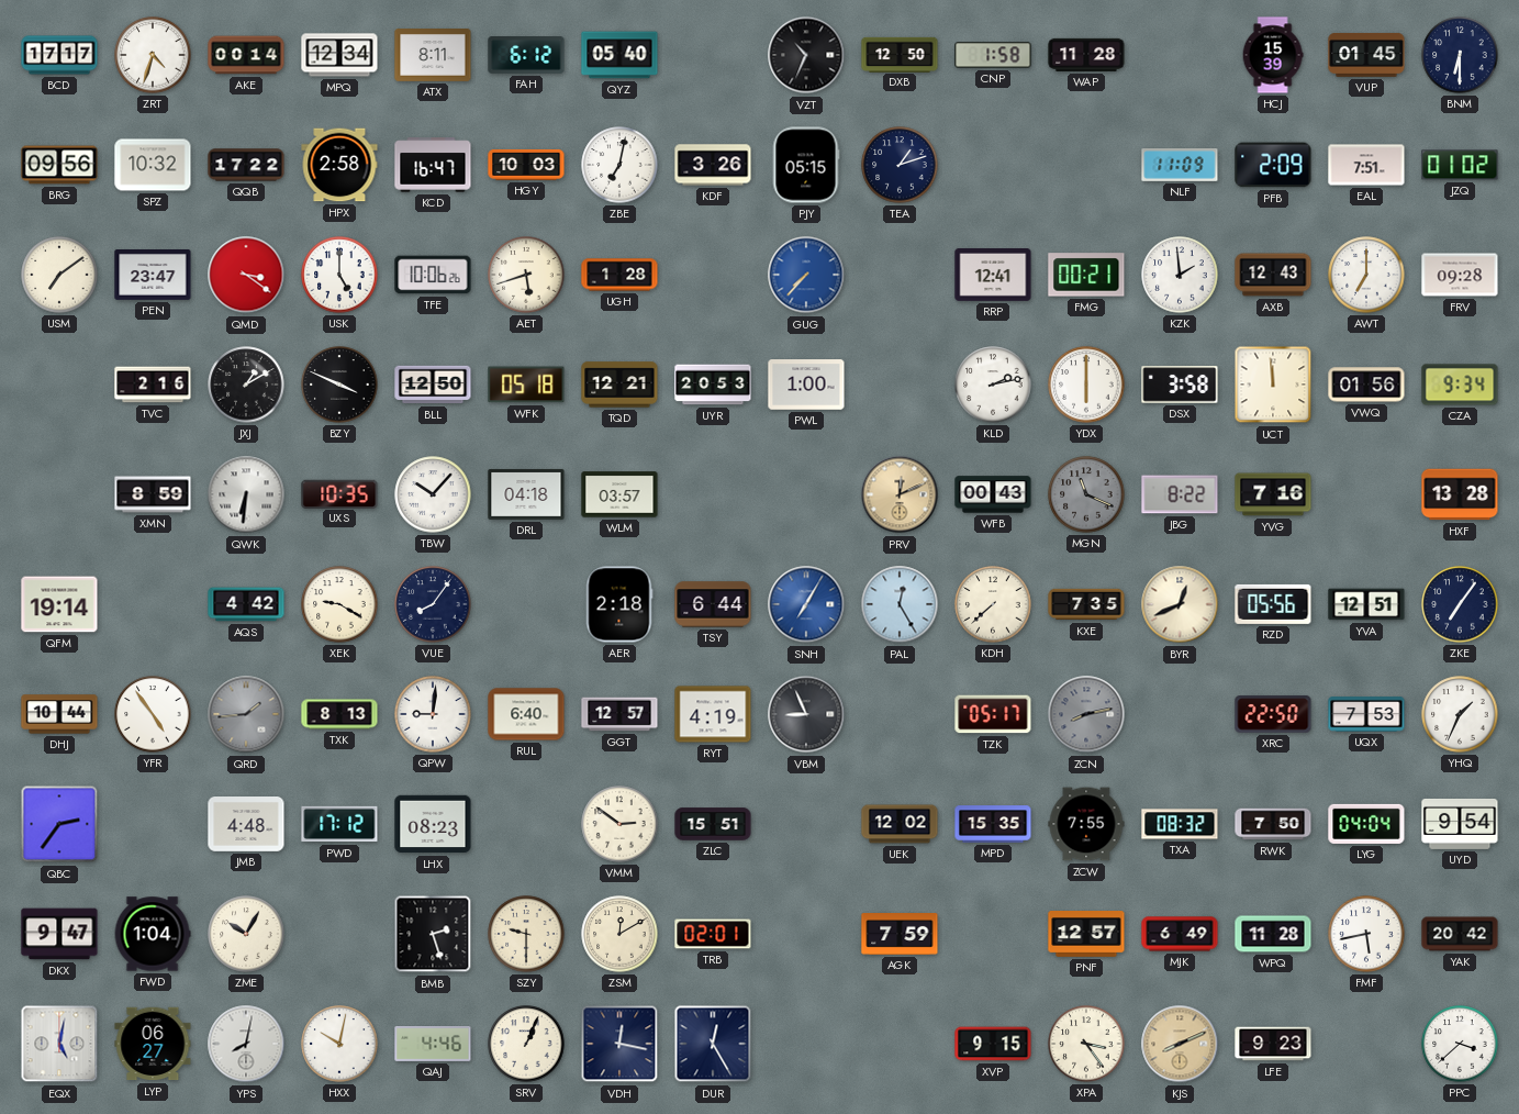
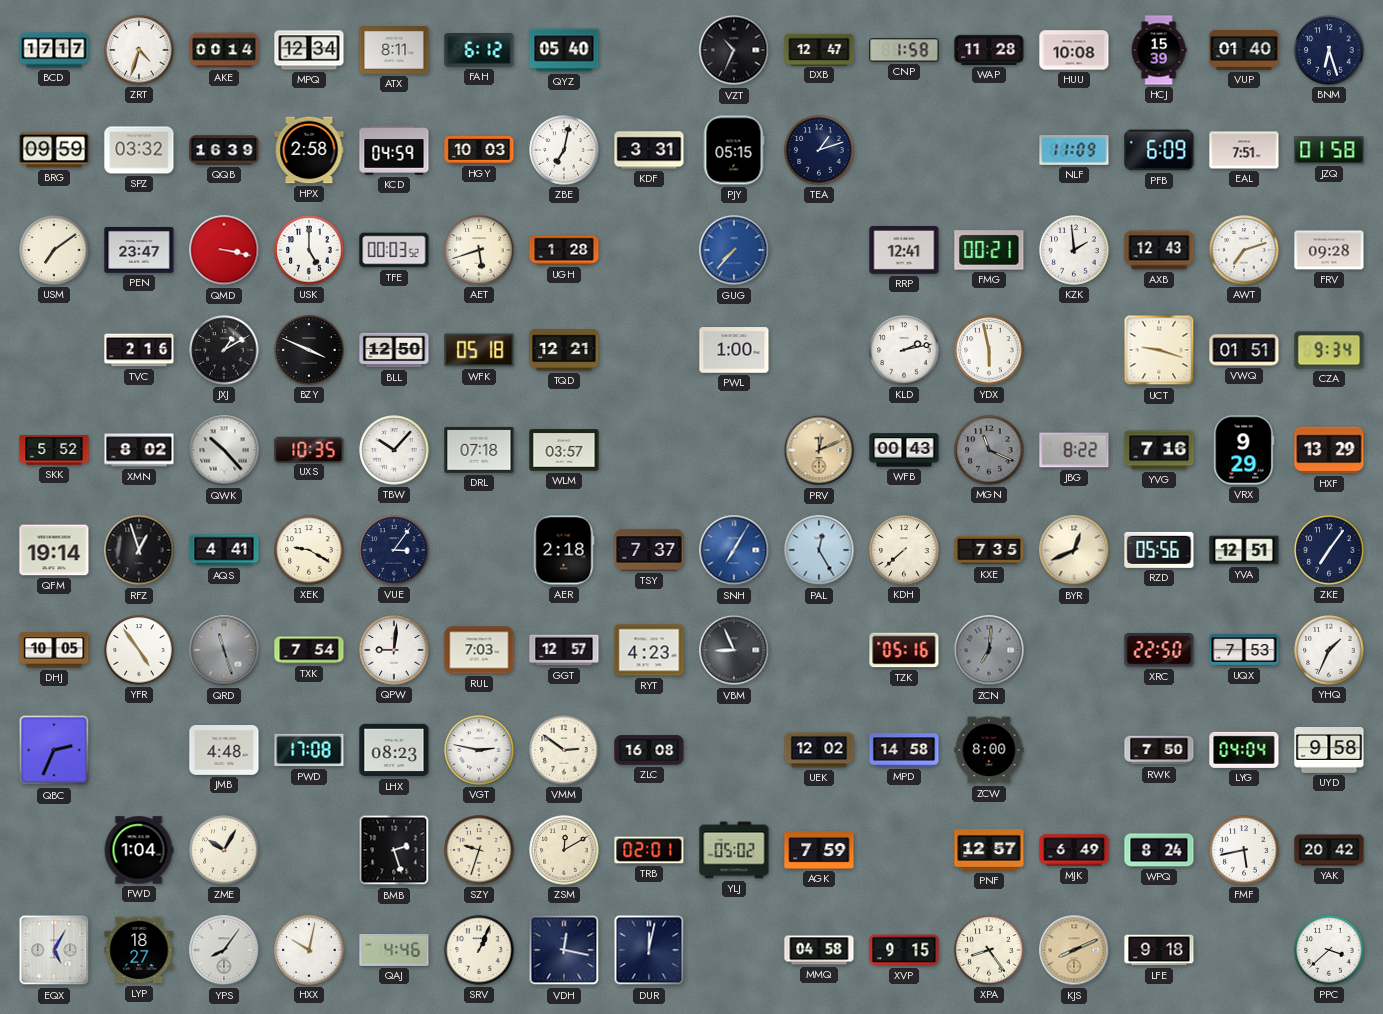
DXB: 12:50 -> 12:47
HUU: none -> 10:08
VUP: 01:45 -> 01:40
BNM: 6:30 -> 6:27
BRG: 09:56 -> 09:59
SPZ: 10:32 -> 03:32
QQB: 17:22 -> 16:39
KCD: 16:47 -> 04:59
KDF: 3:26 -> 3:31
PFB: 2:09 -> 6:09
JZQ: 01:02 -> 01:58
QMD: 3:21 -> 3:17
TFE: 10:06 -> 00:03
AWT: 7:00 -> 7:12
UYR: 20:53 -> none
YDX: 6:00 -> 5:58
DSX: 3:58 -> none
UCT: 11:59 -> 9:18
VWQ: 01:56 -> 01:51
SKK: none -> 5:52
XMN: 8:59 -> 8:02
QWK: 6:31 -> 10:23
DRL: 04:18 -> 07:18
VRX: none -> 9:29
HXF: 13:28 -> 13:29
RFZ: none -> 12:57
AQS: 4:42 -> 4:41
VUE: 8:06 -> 3:06
TSY: 6:44 -> 7:37
DHJ: 10:44 -> 10:05
QRD: 1:44 -> 11:27
TXK: 8:13 -> 7:54
RUL: 6:40 -> 7:03
RYT: 4:19 -> 4:23
TZK: 05:17 -> 05:16
ZCN: 8:13 -> 7:01
QBC: 2:36 -> 2:34
PWD: 17:12 -> 17:08
VGT: none -> 2:47
ZLC: 15:51 -> 16:08
MPD: 15:35 -> 14:58
ZCW: 7:55 -> 8:00
TXA: 08:32 -> none
UYD: 9:54 -> 9:58
DKX: 9:47 -> none
SZY: 9:30 -> 9:33
YLJ: none -> 05:02
WPQ: 11:28 -> 8:24
EQX: 5:02 -> 5:05
LYP: 06:27 -> 18:27
YPS: 8:02 -> 8:06
DUR: 12:25 -> 12:02
MMQ: none -> 04:58
XPA: 3:24 -> 8:24
LFE: 9:23 -> 9:18
